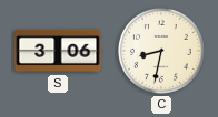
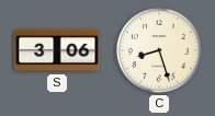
C: 8:32 -> 8:27
